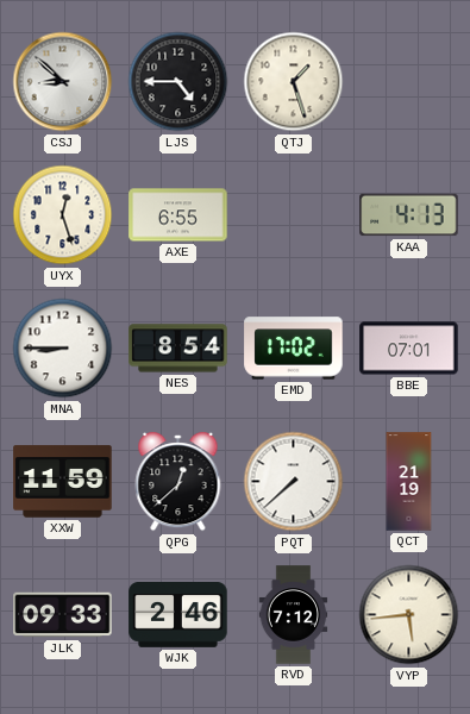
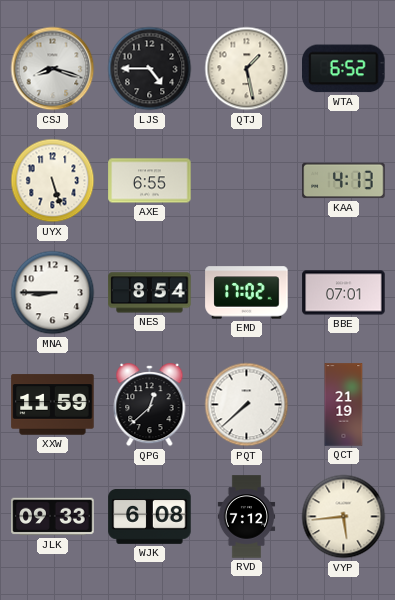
CSJ: 8:52 -> 8:18
QTJ: 1:27 -> 1:28
WTA: none -> 6:52
UYX: 12:27 -> 5:27
WJK: 2:46 -> 6:08
